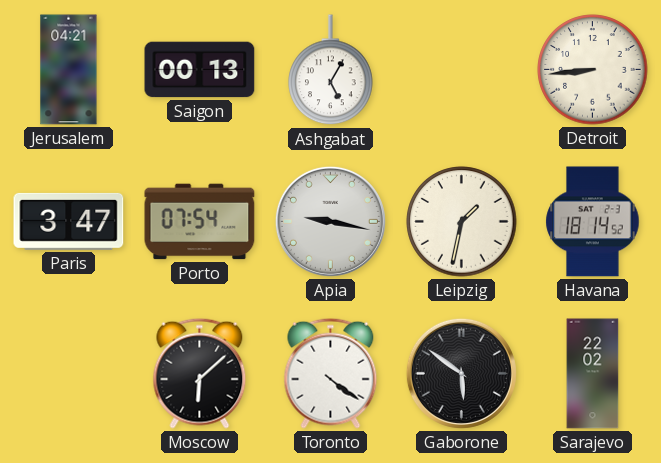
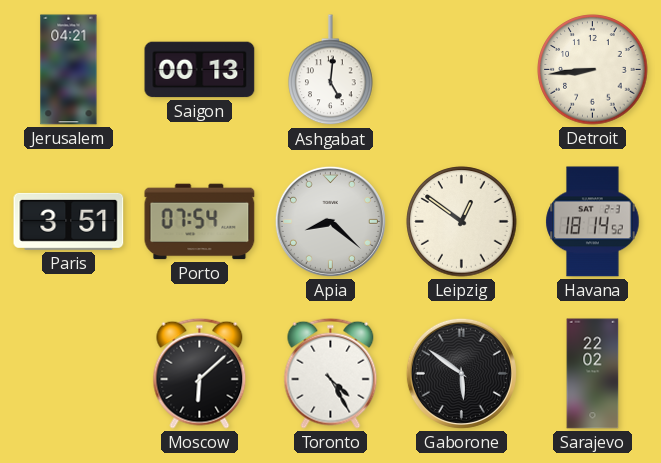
Ashgabat: 5:05 -> 5:01
Paris: 3:47 -> 3:51
Apia: 9:17 -> 8:22
Leipzig: 1:32 -> 12:51
Toronto: 4:21 -> 4:25
